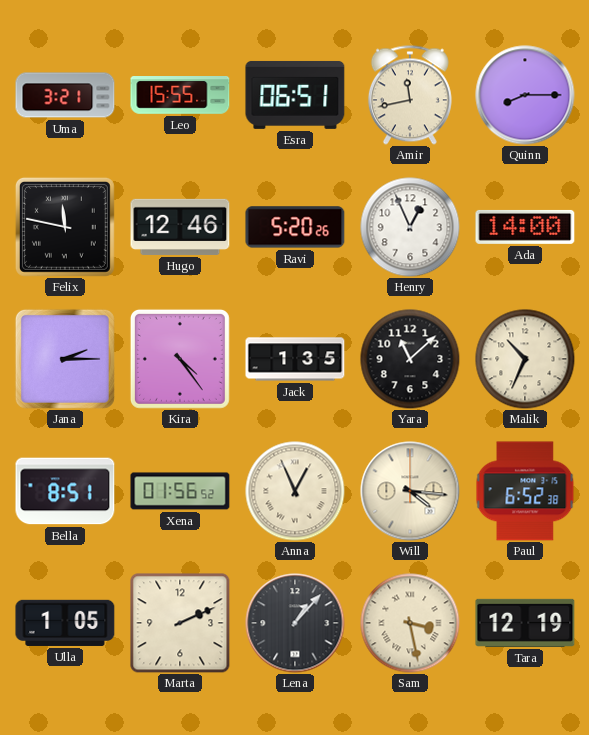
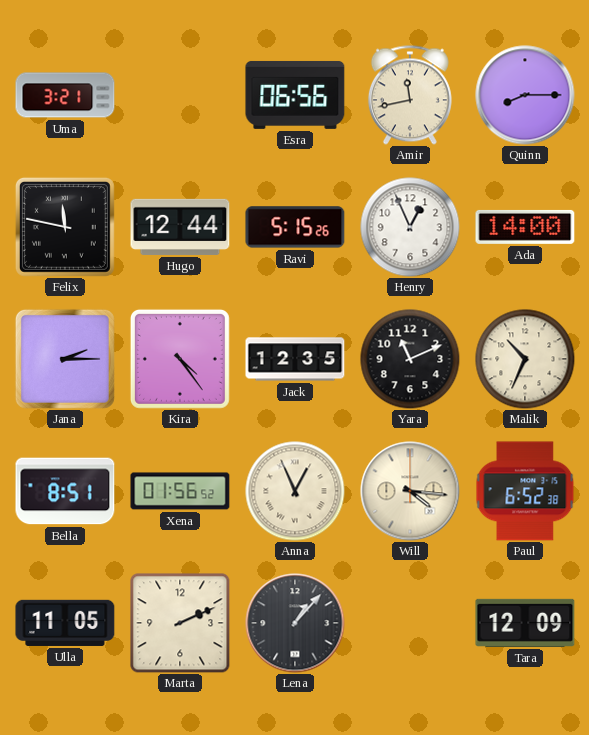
Leo: 15:55 -> none
Esra: 06:51 -> 06:56
Hugo: 12:46 -> 12:44
Ravi: 5:20 -> 5:15
Jack: 1:35 -> 12:35
Yara: 11:08 -> 11:11
Ulla: 1:05 -> 11:05
Sam: 3:28 -> none
Tara: 12:19 -> 12:09
